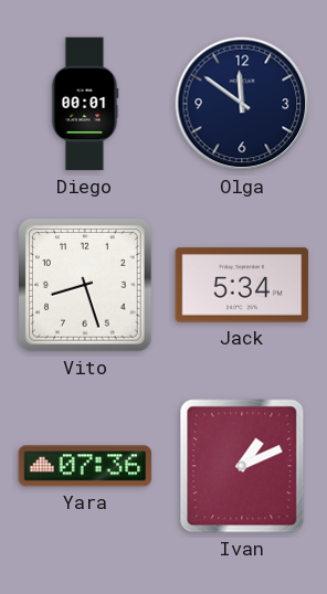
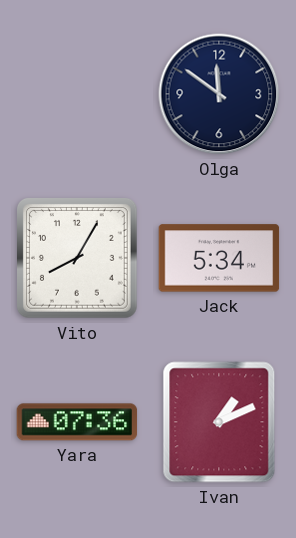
Diego: 00:01 -> none
Vito: 8:27 -> 8:05
